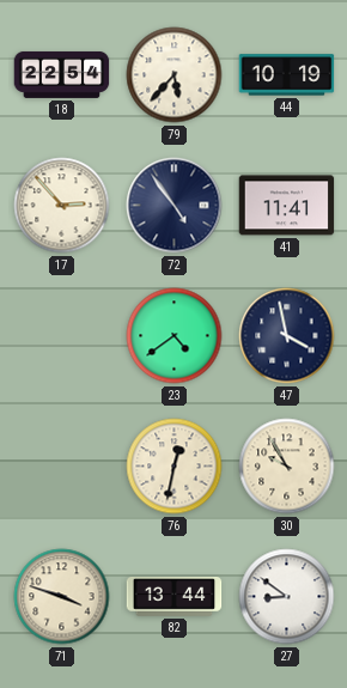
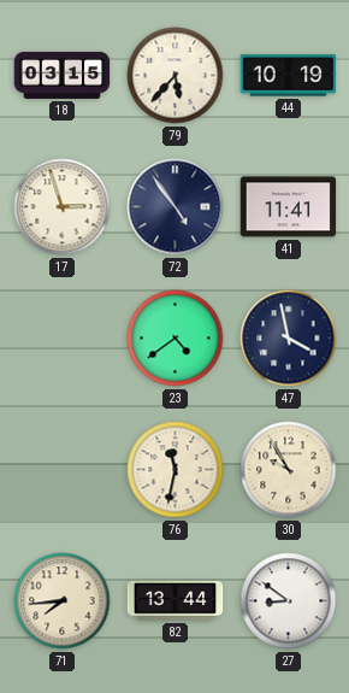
18: 22:54 -> 03:15
17: 2:53 -> 2:57
76: 12:32 -> 11:32
71: 3:48 -> 7:44
